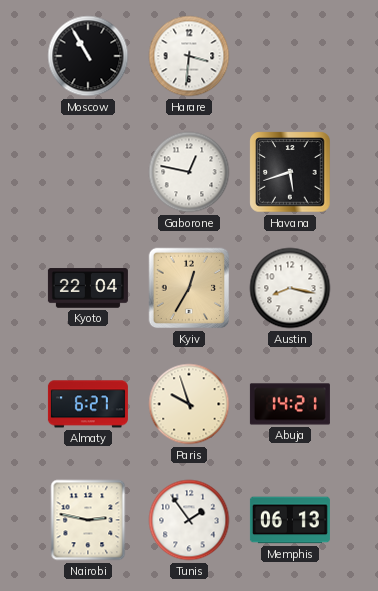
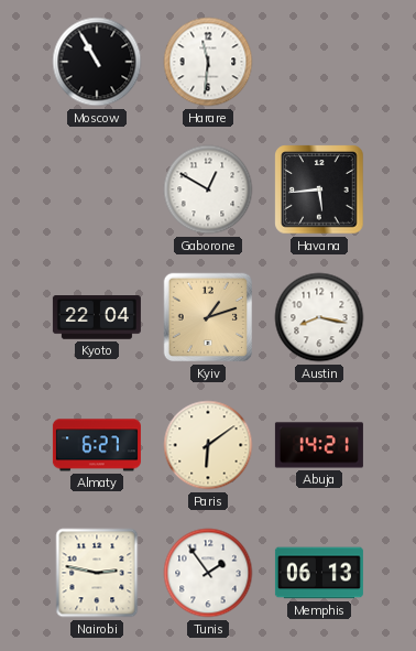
Harare: 3:31 -> 11:31
Gaborone: 12:47 -> 12:50
Havana: 5:42 -> 5:44
Kyiv: 12:35 -> 1:12
Paris: 9:57 -> 6:09
